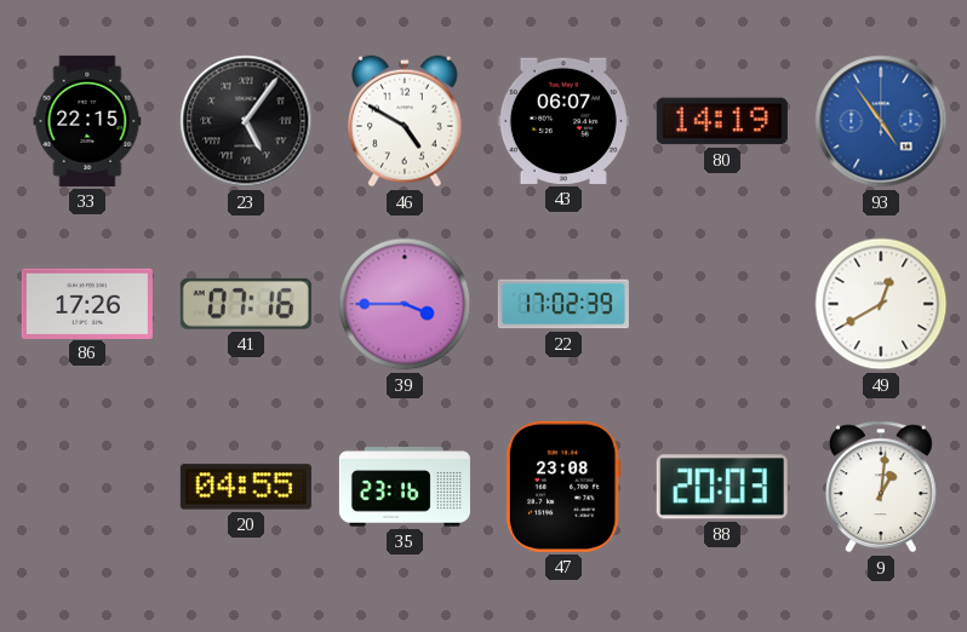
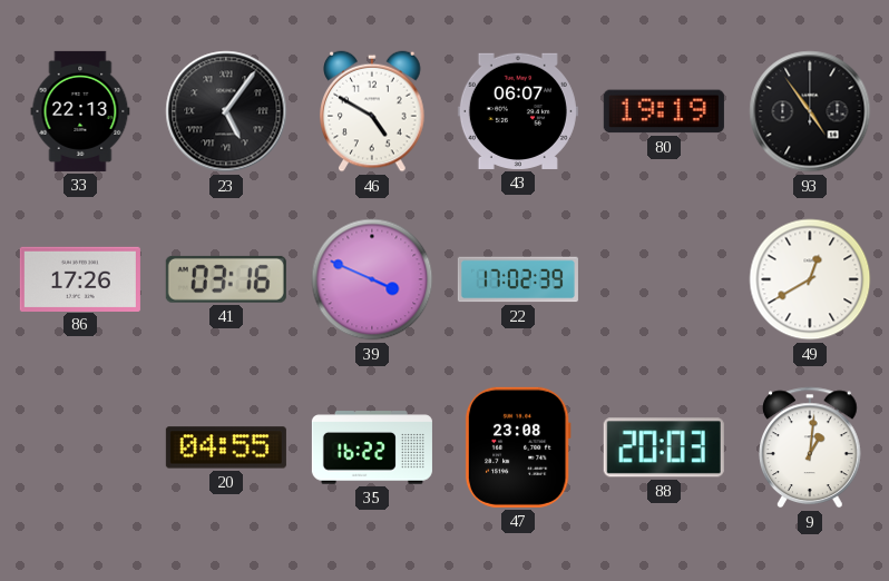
33: 22:15 -> 22:13
80: 14:19 -> 19:19
93 dial: blue -> black
41: 07:16 -> 03:16
39: 3:45 -> 3:49
35: 23:16 -> 16:22
